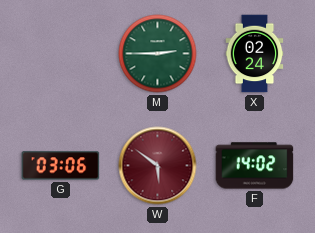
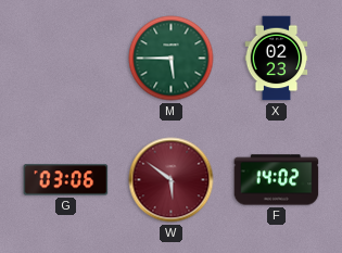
M: 2:45 -> 5:45
X: 02:24 -> 02:23
